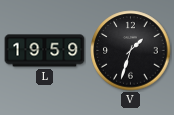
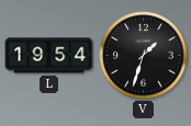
L: 19:59 -> 19:54
